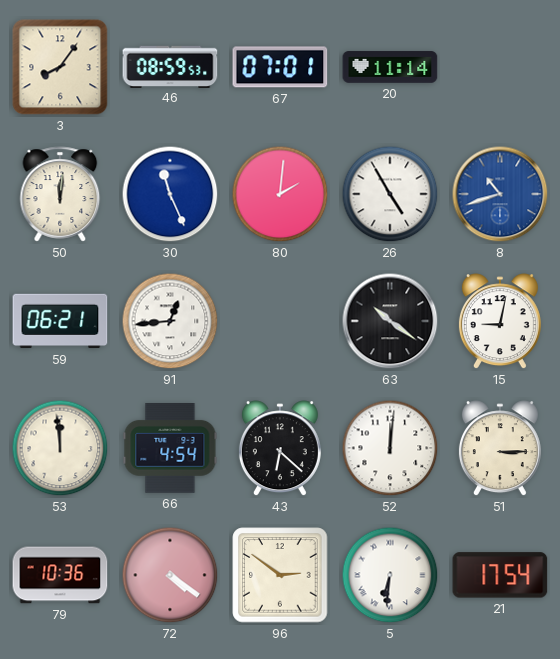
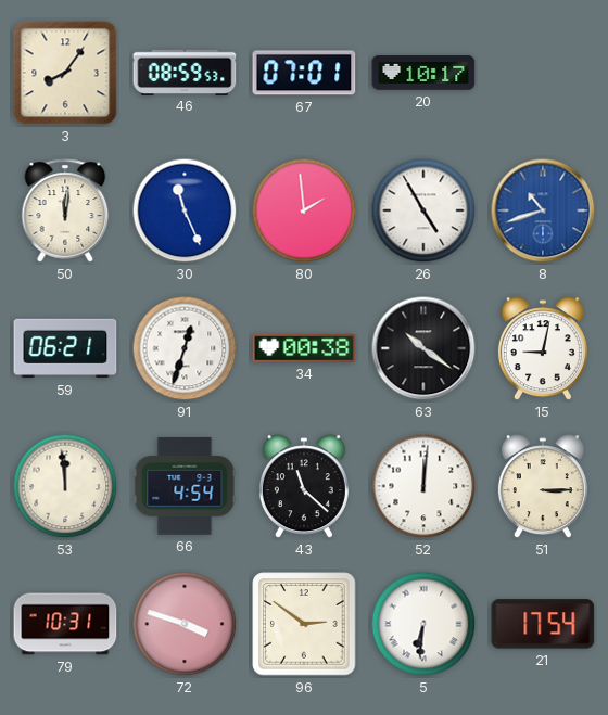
20: 11:14 -> 10:17
80: 2:01 -> 1:59
91: 12:44 -> 12:33
34: none -> 00:38
43: 6:22 -> 11:22
79: 10:36 -> 10:31
72: 4:21 -> 3:48
